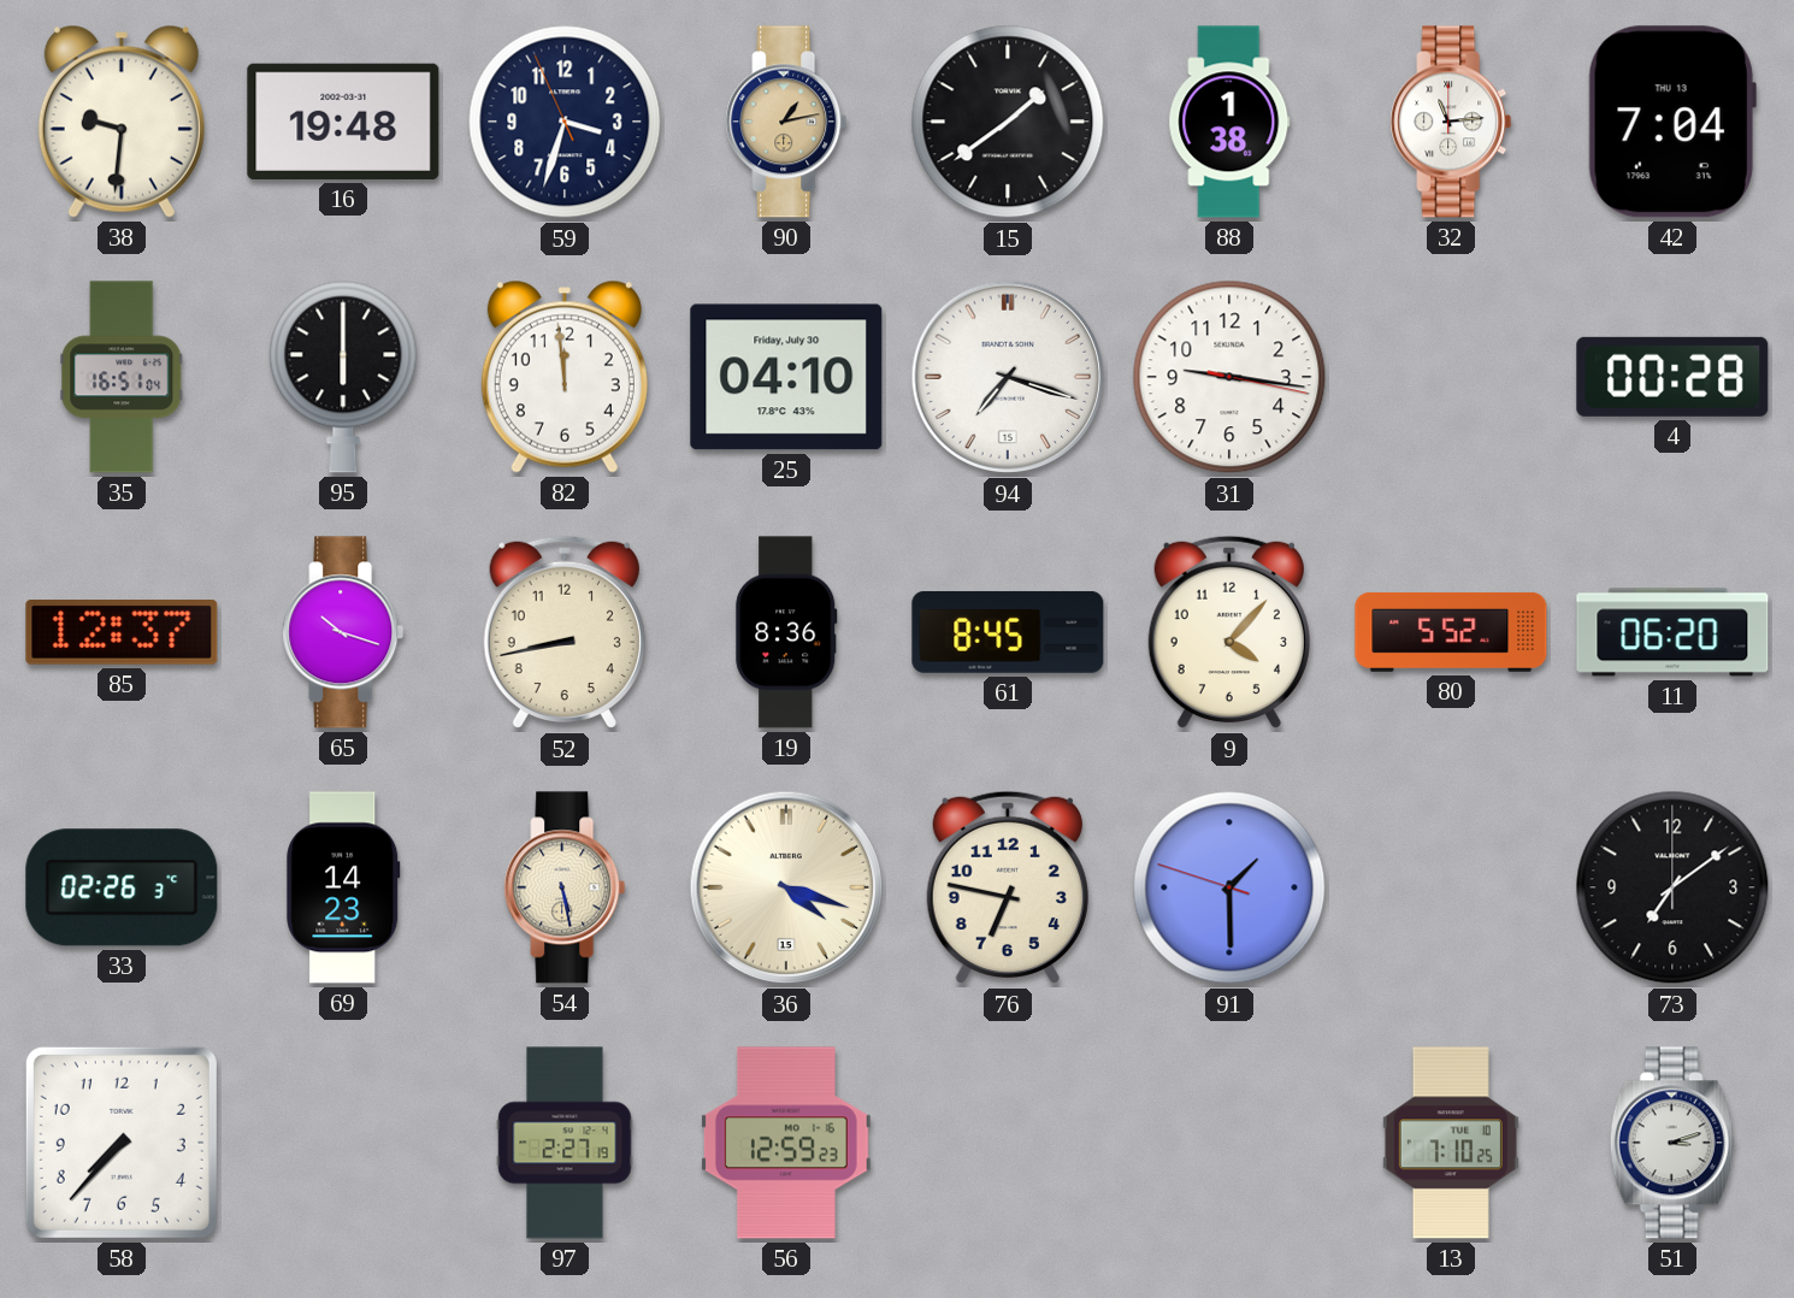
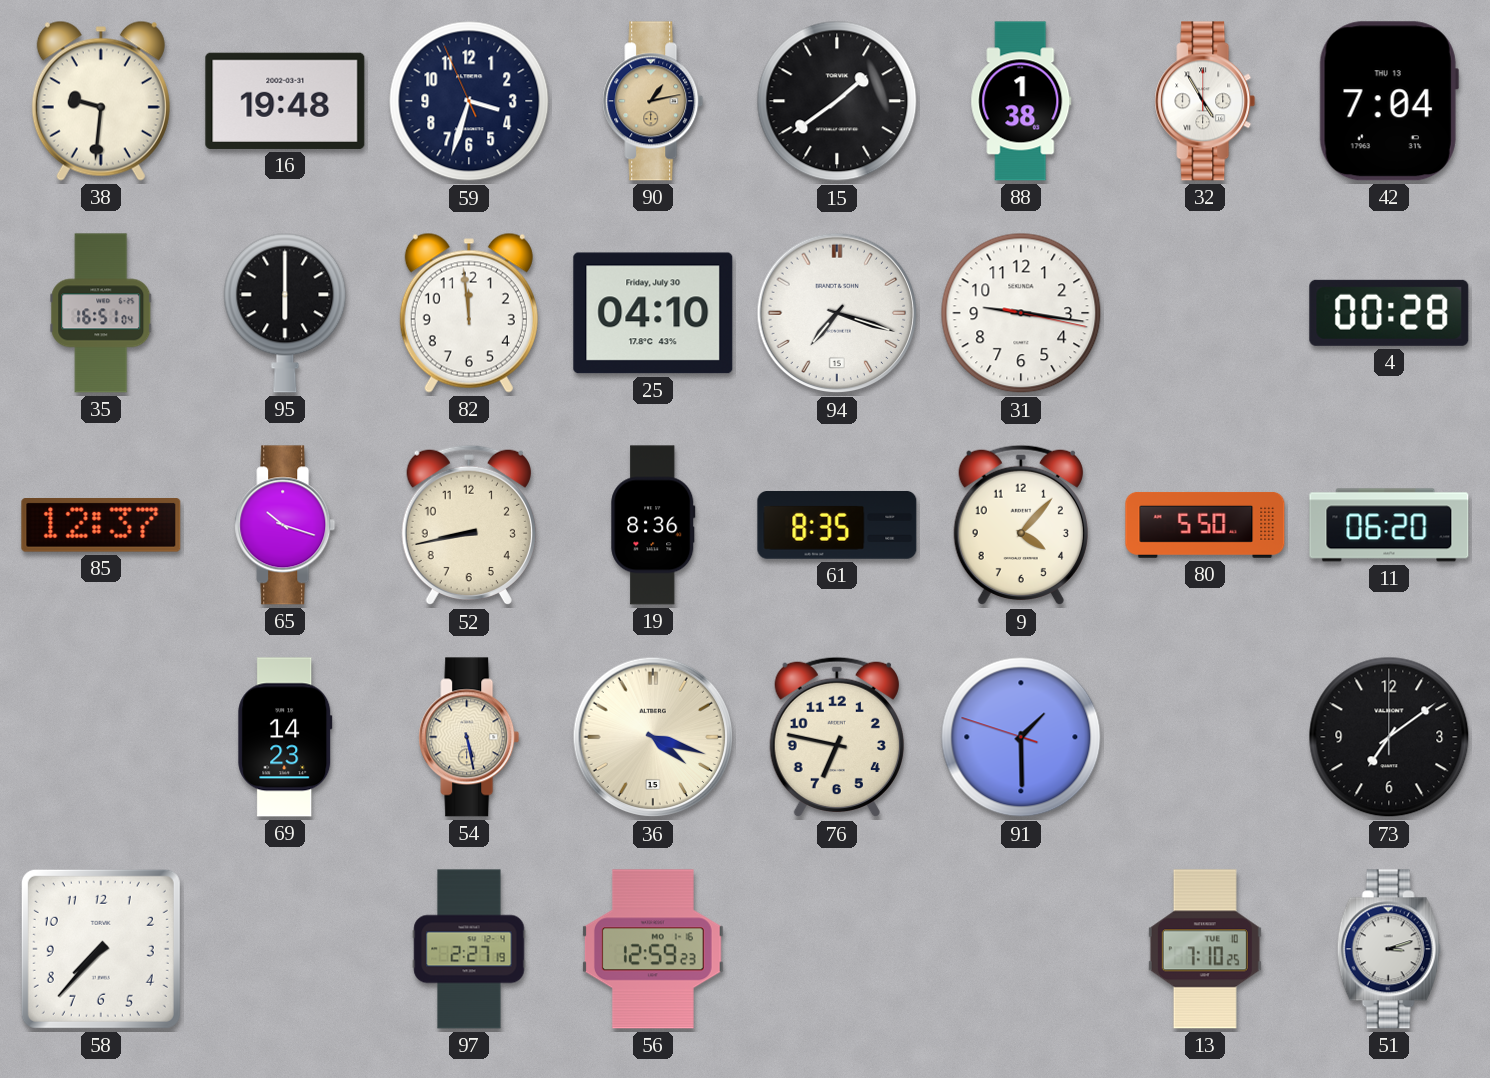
32: 11:14 -> 4:55
61: 8:45 -> 8:35
80: 5:52 -> 5:50
33: 02:26 -> none
